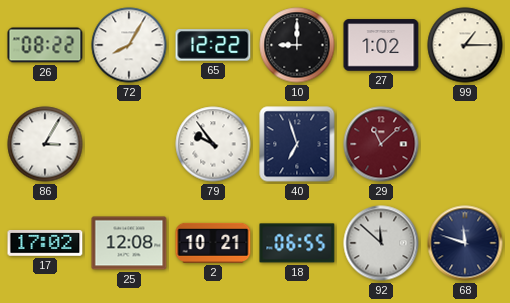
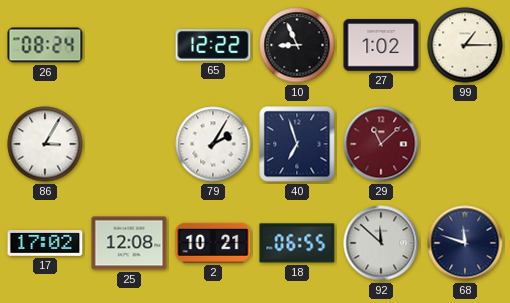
26: 08:22 -> 08:24
72: 8:05 -> none
10: 9:00 -> 8:56
79: 9:54 -> 2:05
